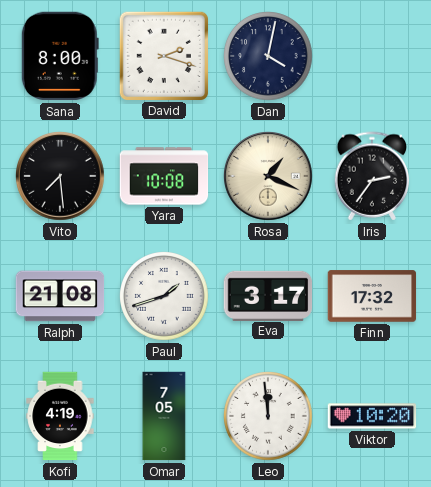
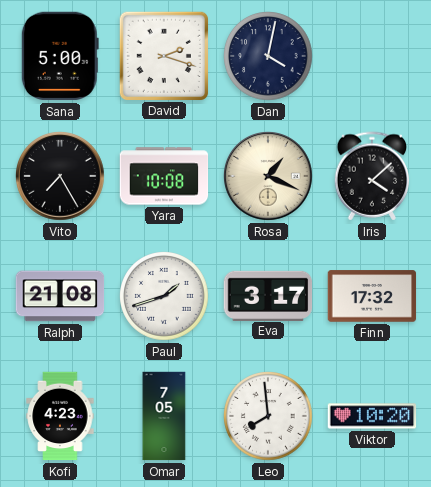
Sana: 8:00 -> 5:00
Vito: 7:29 -> 7:25
Iris: 2:36 -> 4:08
Kofi: 4:19 -> 4:23
Leo: 11:59 -> 7:59
